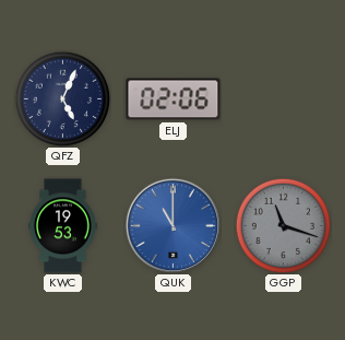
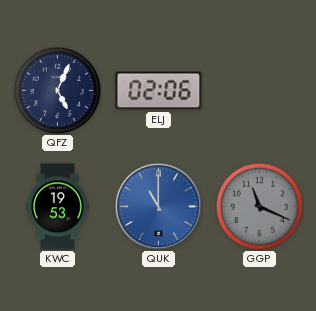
GGP: 11:18 -> 11:19
